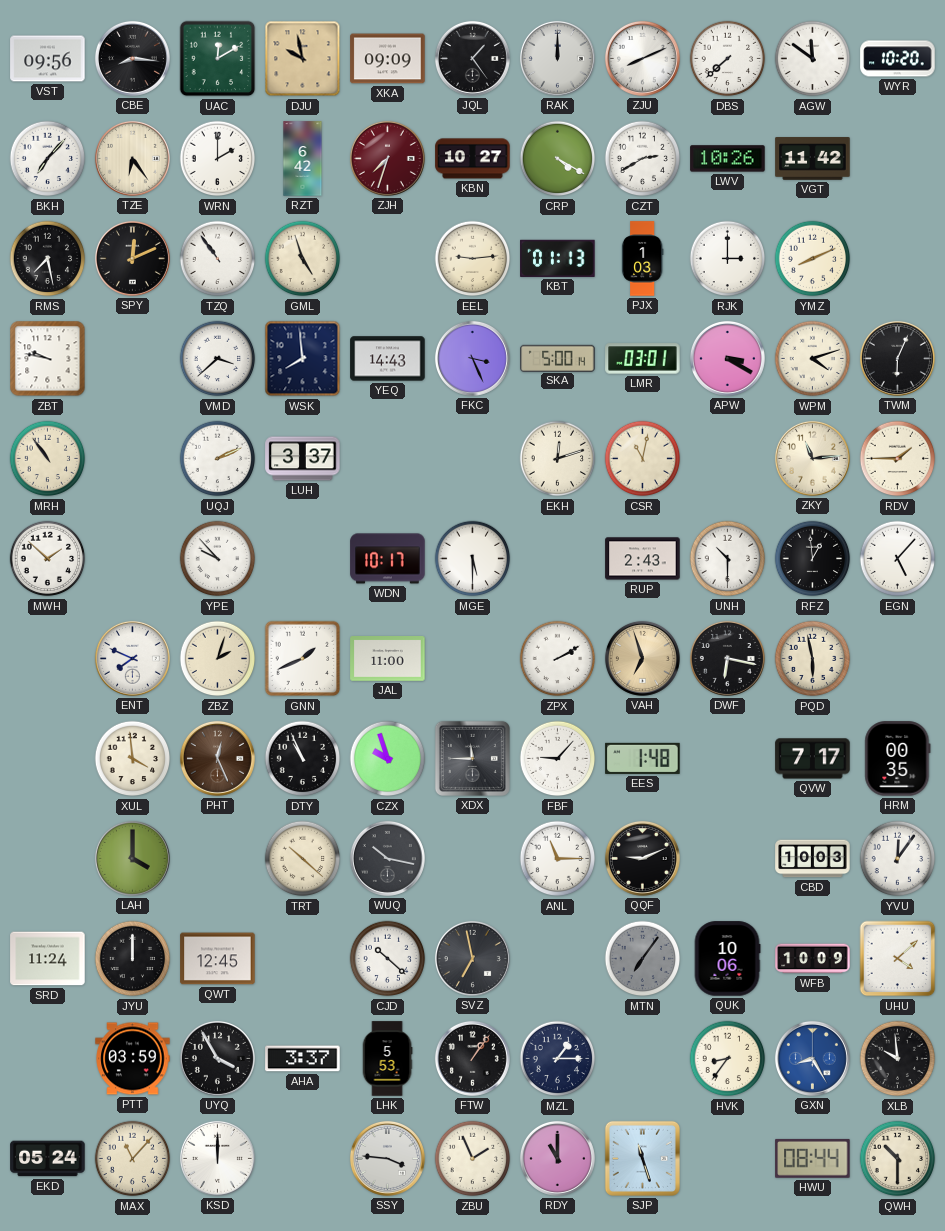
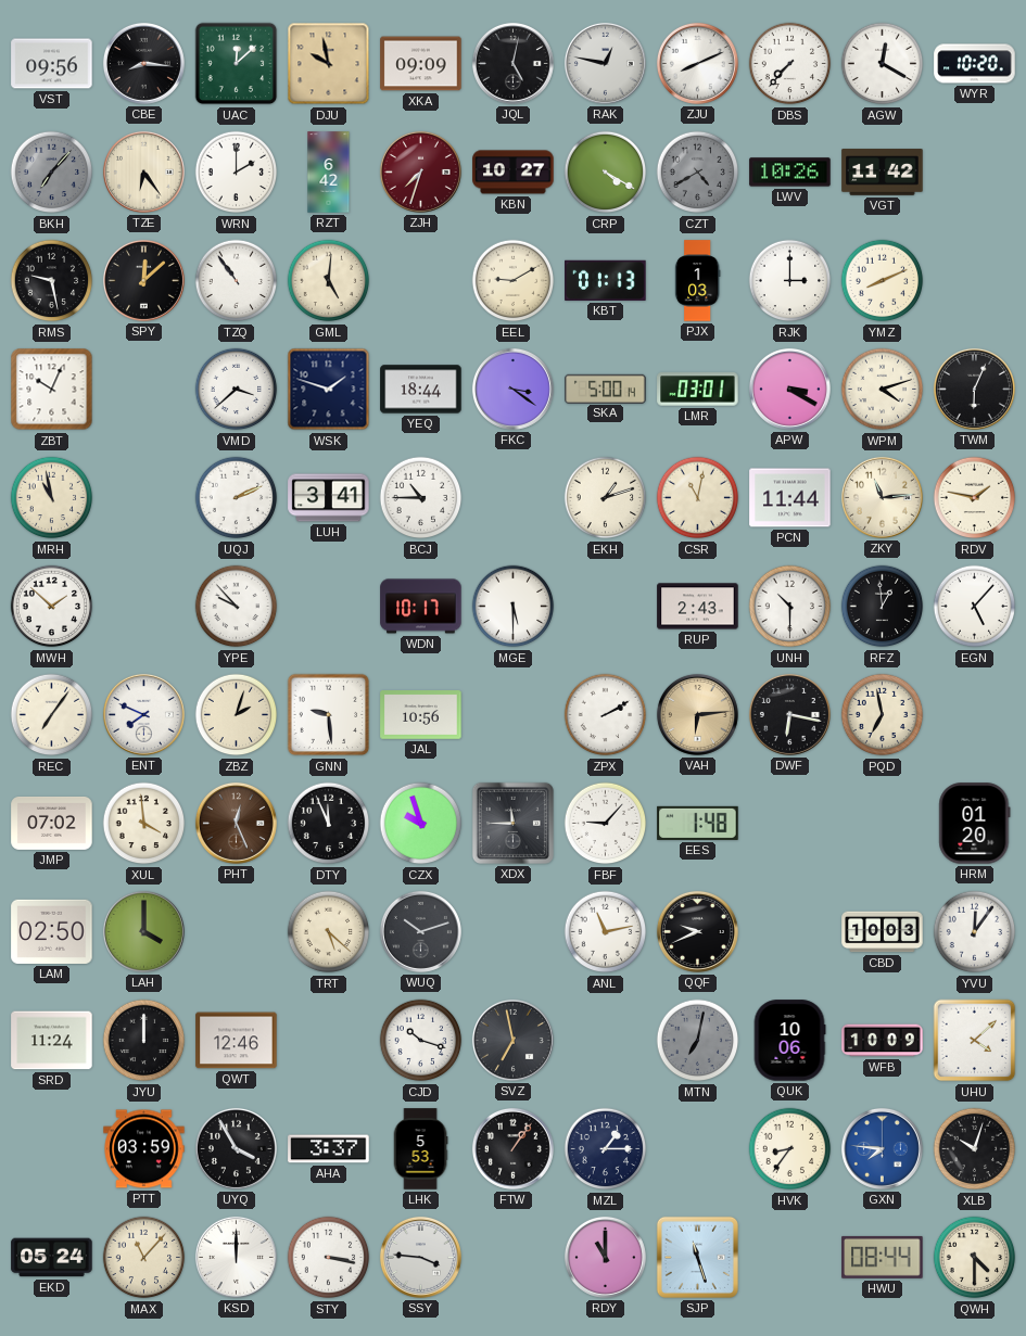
UAC: 12:10 -> 12:08
JQL: 1:24 -> 5:02
RAK: 12:00 -> 12:47
DBS: 7:38 -> 7:37
AGW: 11:51 -> 12:20
BKH dial: white -> grey
CZT: 2:40 -> 4:40
CZT dial: white -> grey
RMS: 7:28 -> 9:28
SPY: 12:11 -> 12:08
GML: 4:57 -> 5:01
EEL: 9:14 -> 9:10
ZBT: 9:47 -> 10:04
WSK: 7:59 -> 1:48
YEQ: 14:43 -> 18:44
FKC: 3:26 -> 3:21
MRH: 10:54 -> 10:58
LUH: 3:37 -> 3:41
BCJ: none -> 10:45
EKH: 12:12 -> 1:12
PCN: none -> 11:44
RDV: 1:45 -> 1:47
REC: none -> 7:06
GNN: 1:41 -> 9:29
JAL: 11:00 -> 10:56
VAH: 6:57 -> 6:14
PQD: 5:58 -> 6:58
JMP: none -> 07:02
DTY: 10:56 -> 11:56
QVW: 7:17 -> none
HRM: 00:35 -> 01:20
LAM: none -> 02:50
TRT: 10:22 -> 5:22
WUQ: 10:17 -> 10:12
ANL: 11:15 -> 11:13
QQF: 9:11 -> 9:41
QWT: 12:45 -> 12:46
CJD: 10:22 -> 10:18
MTN: 7:06 -> 7:02
GXN: 8:25 -> 7:46
XLB: 9:59 -> 10:03
STY: none -> 3:17
ZBU: 1:56 -> none
QWH: 10:30 -> 4:30
